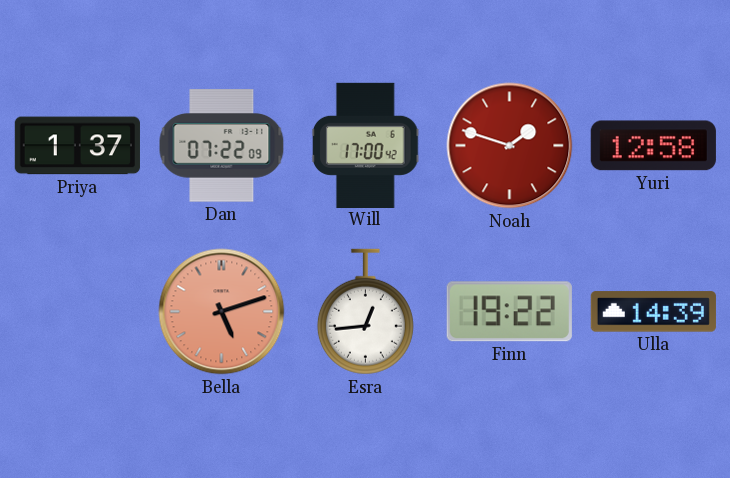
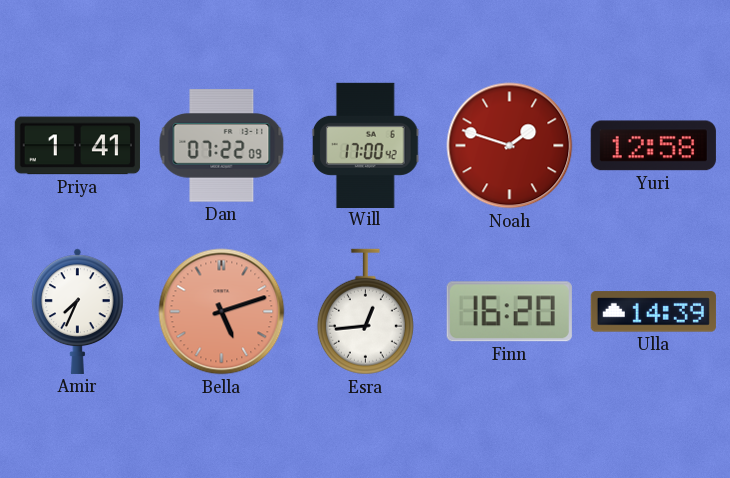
Priya: 1:37 -> 1:41
Amir: none -> 7:34
Finn: 19:22 -> 16:20
